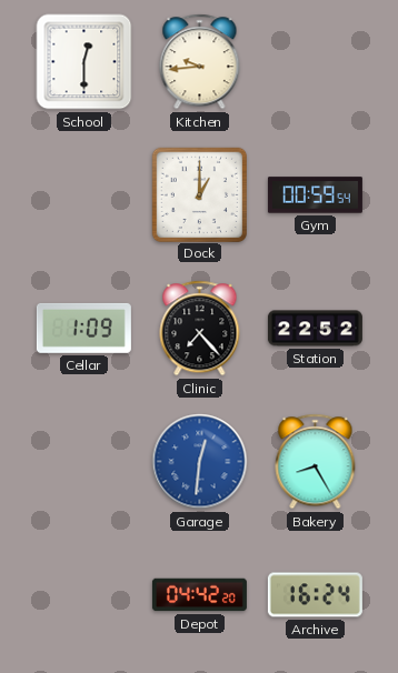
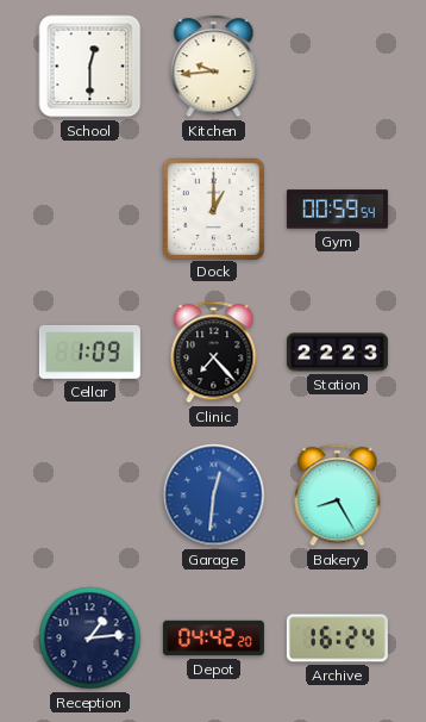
Station: 22:52 -> 22:23
Reception: none -> 1:14
